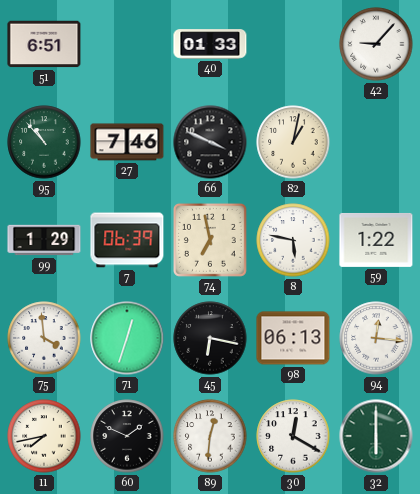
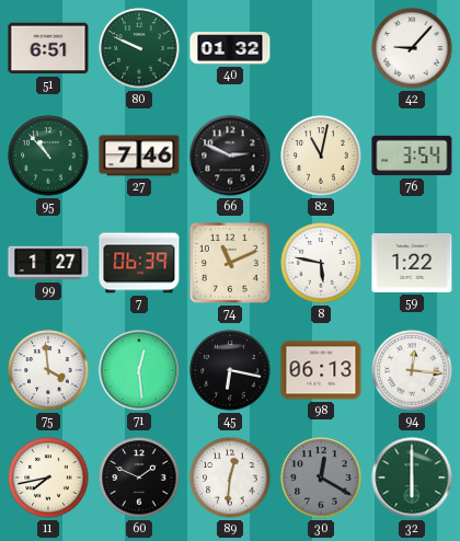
80: none -> 9:49
40: 01:33 -> 01:32
66: 3:49 -> 2:49
82: 1:02 -> 11:02
76: none -> 3:54
99: 1:29 -> 1:27
74: 6:58 -> 11:11
71: 12:33 -> 12:29
30 dial: white -> grey
